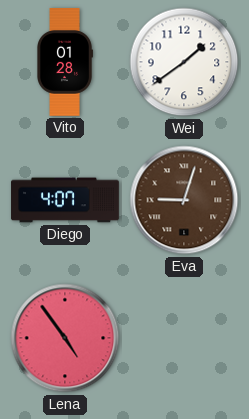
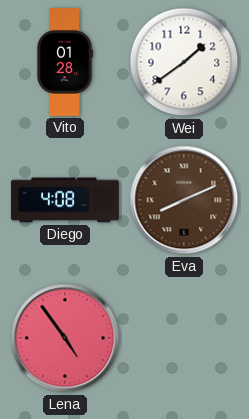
Diego: 4:07 -> 4:08
Eva: 9:03 -> 8:11
